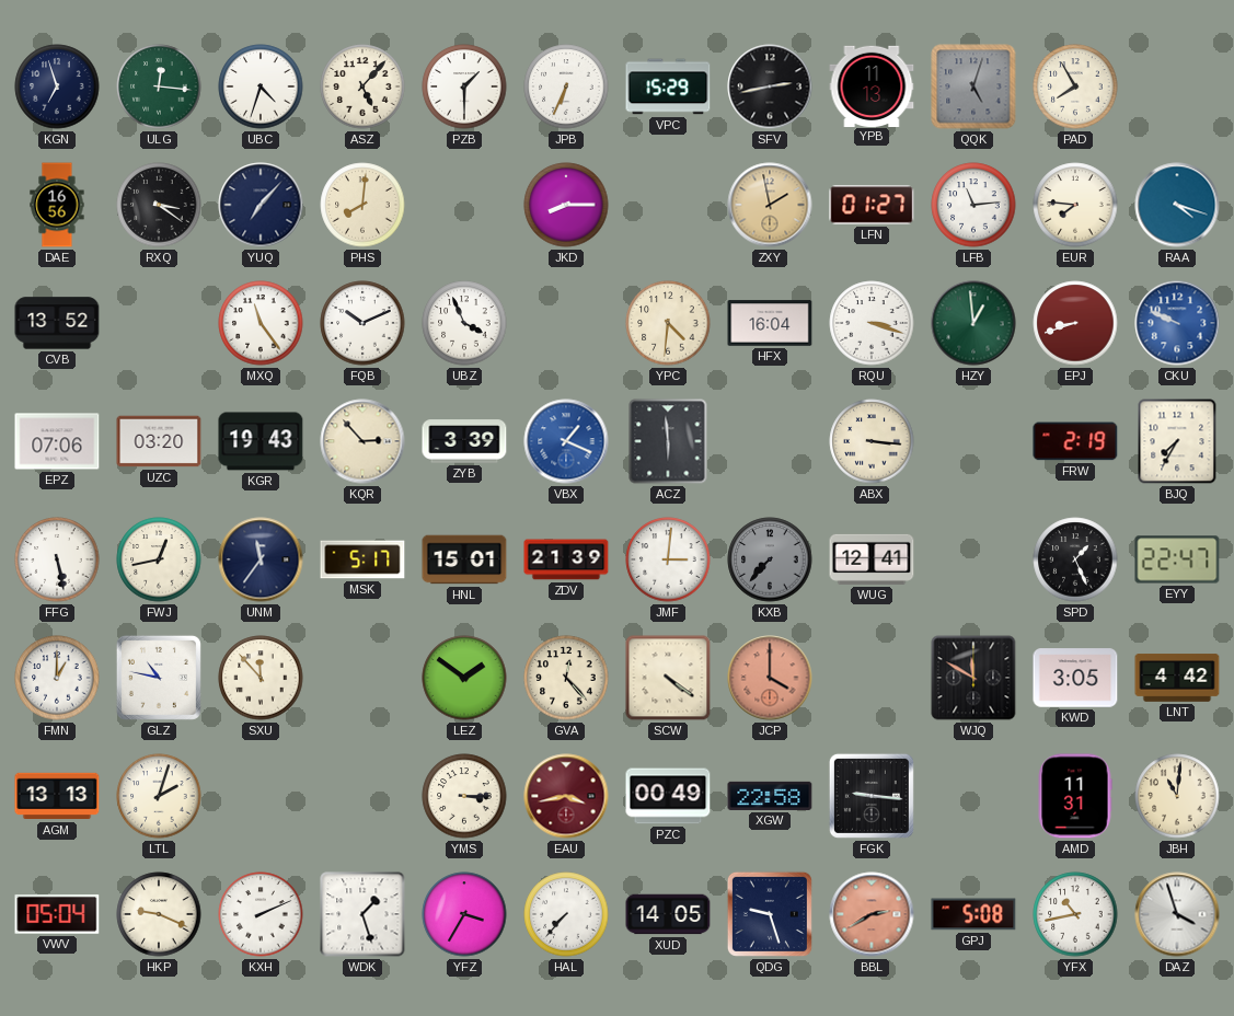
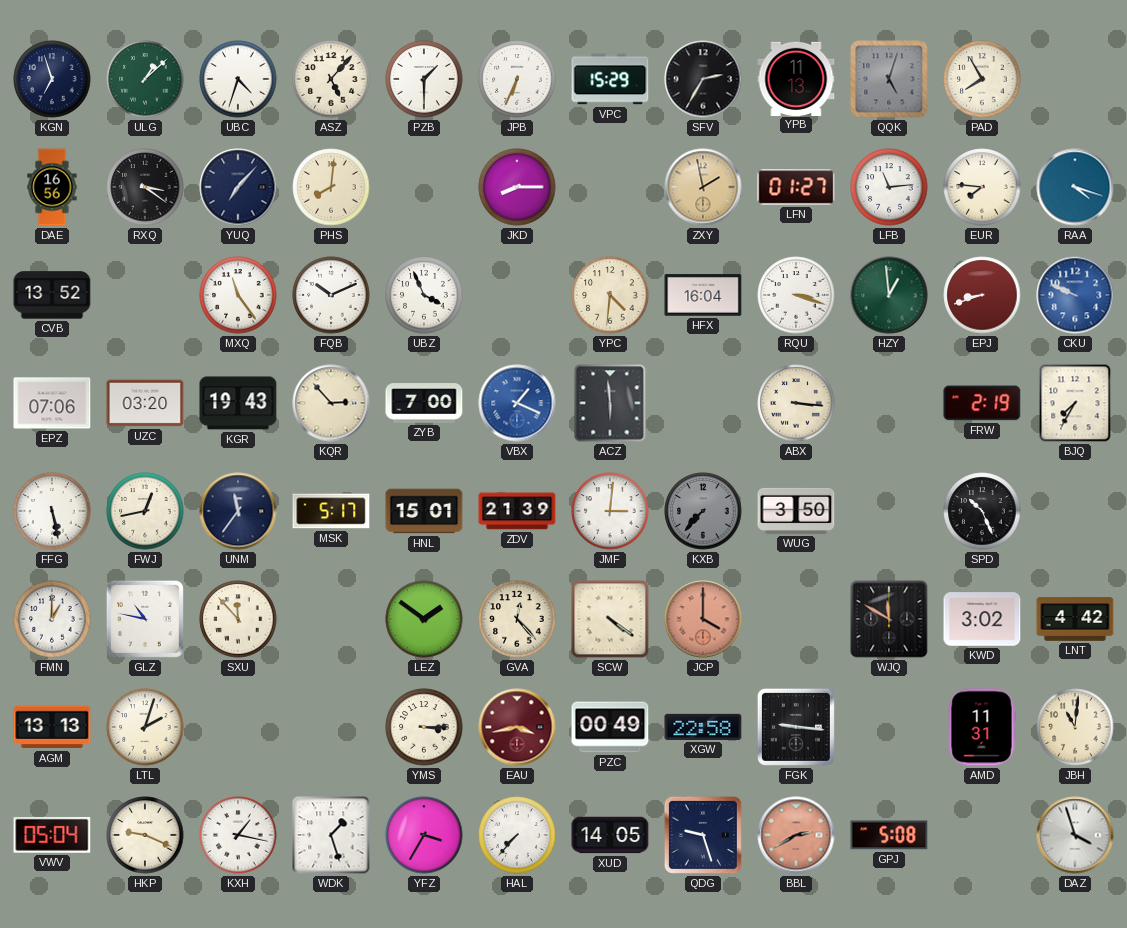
ULG: 12:16 -> 1:08
SFV: 2:43 -> 2:35
ZYB: 3:39 -> 7:00
WUG: 12:41 -> 3:50
SPD: 1:26 -> 10:26
EYY: 22:47 -> none
KWD: 3:05 -> 3:02
KXH: 2:11 -> 1:17
YFX: 10:43 -> none
